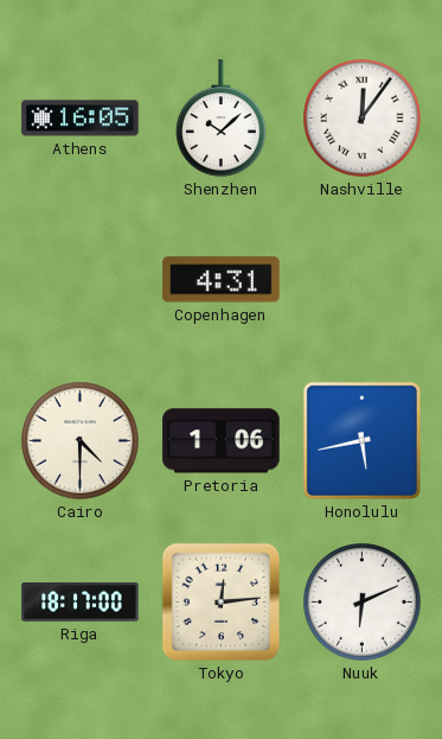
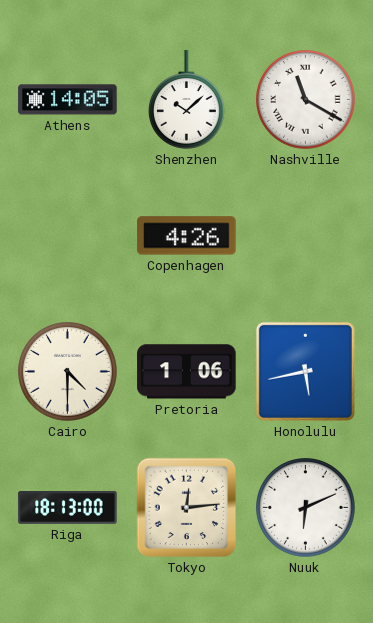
Athens: 16:05 -> 14:05
Nashville: 12:06 -> 11:20
Copenhagen: 4:31 -> 4:26
Riga: 18:17 -> 18:13
